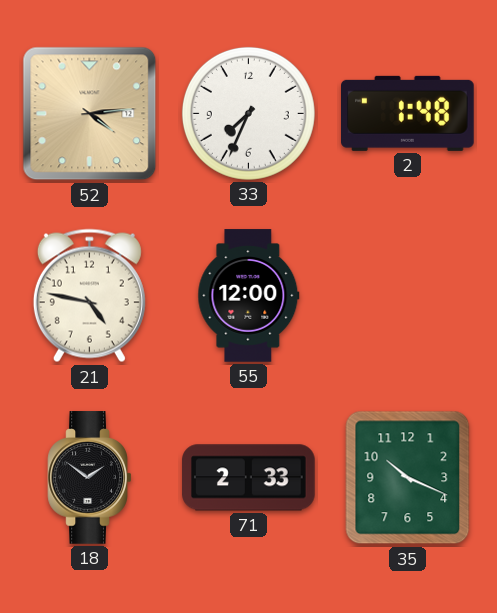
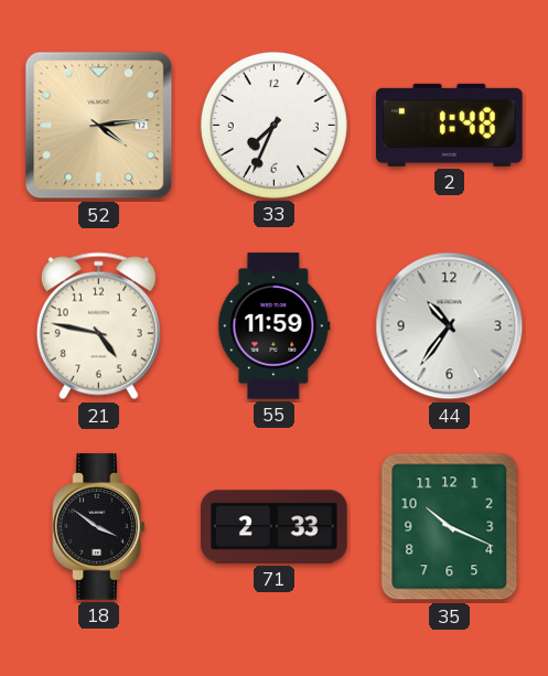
55: 12:00 -> 11:59
44: none -> 10:36
18: 1:51 -> 3:51
